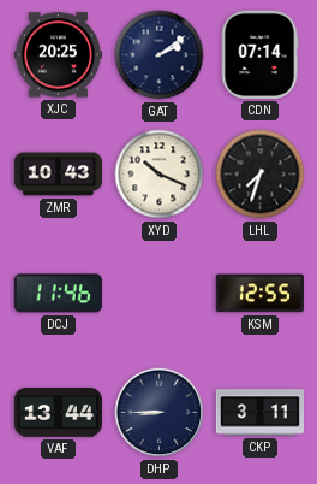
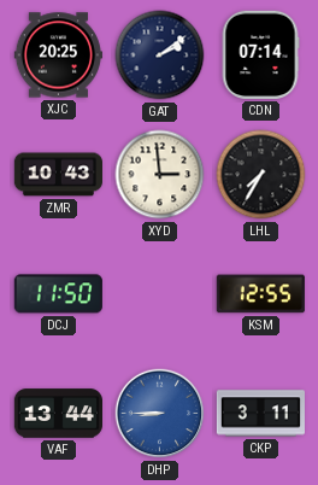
XYD: 10:19 -> 2:59
LHL: 7:33 -> 7:35
DCJ: 11:46 -> 11:50
DHP dial: navy -> blue
